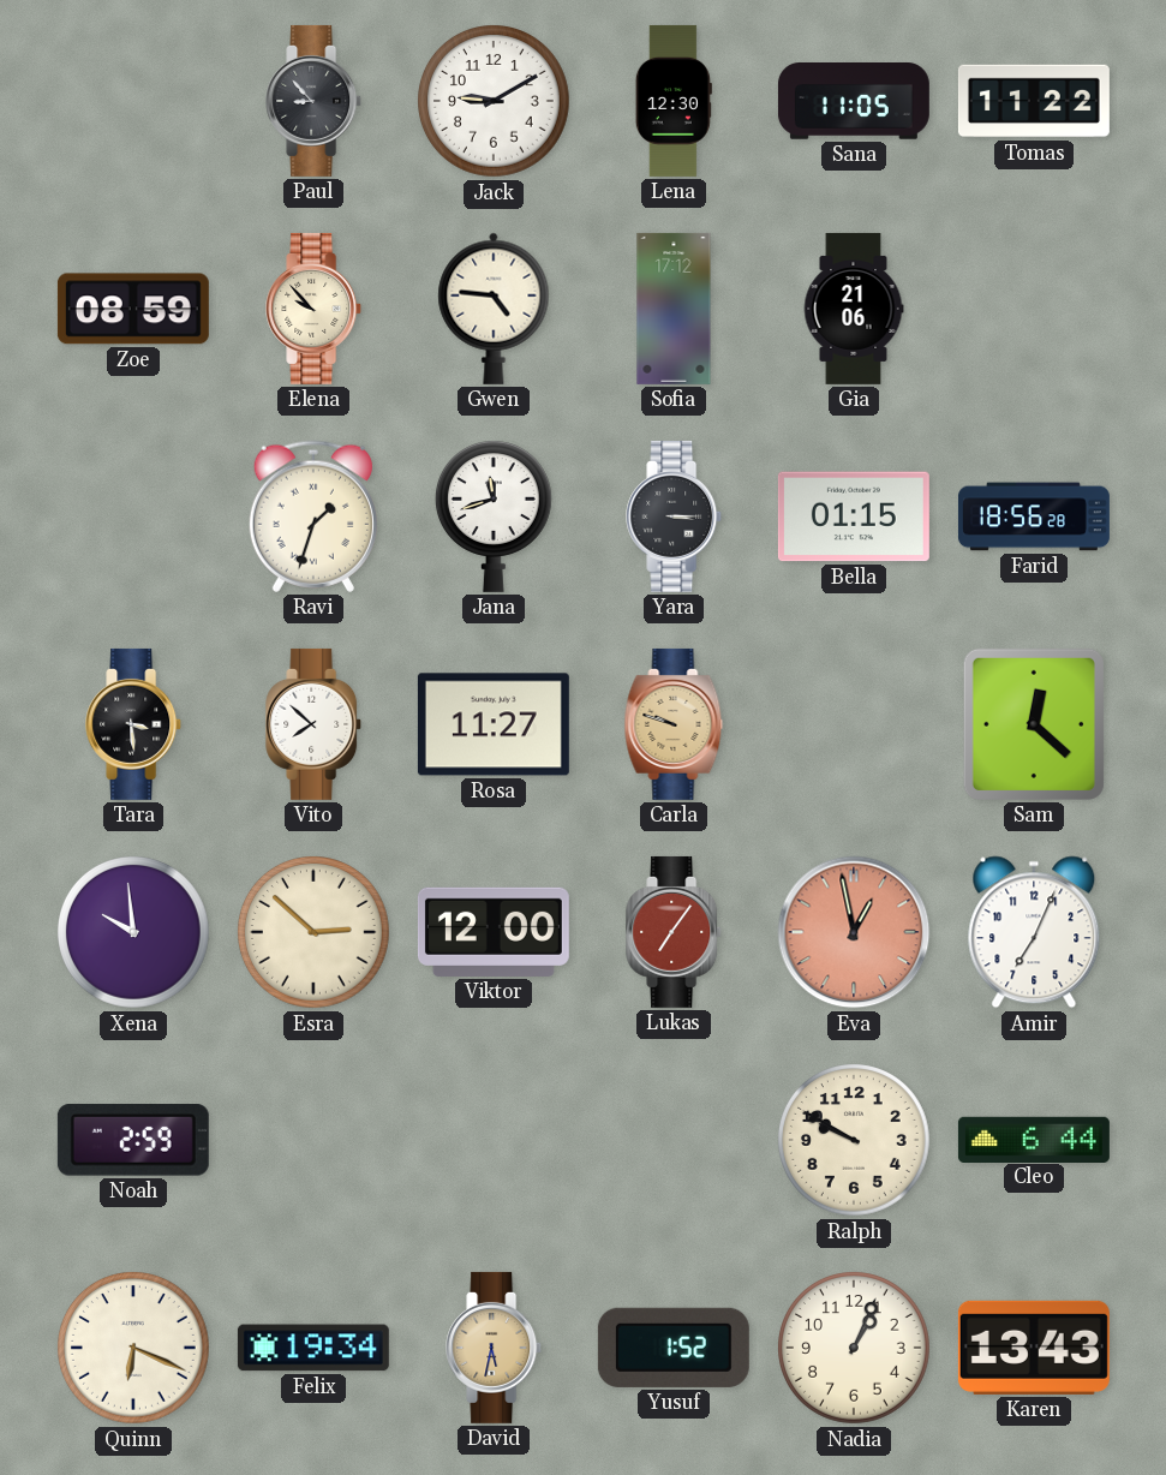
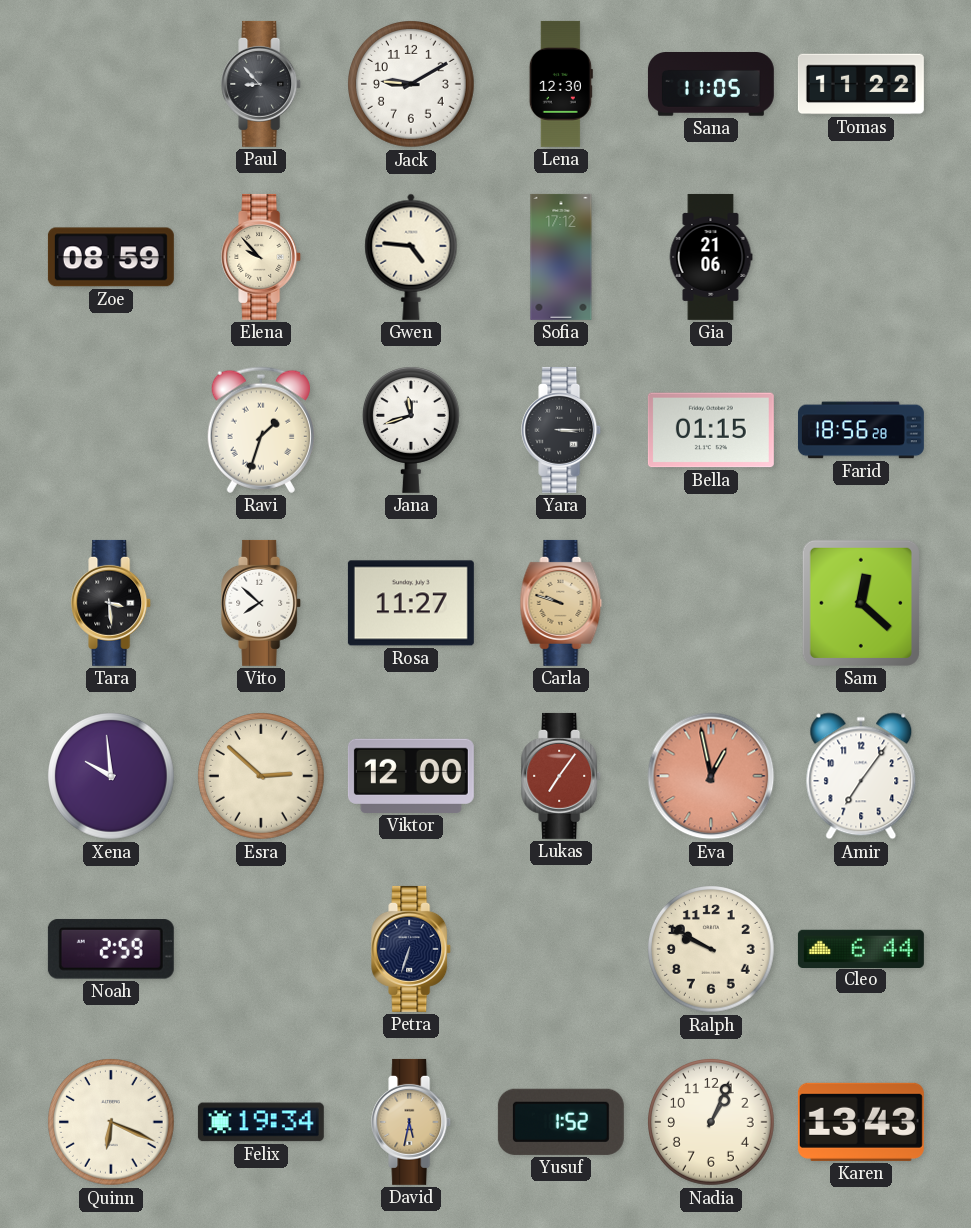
Amir: 7:04 -> 7:06
Petra: none -> 6:33
